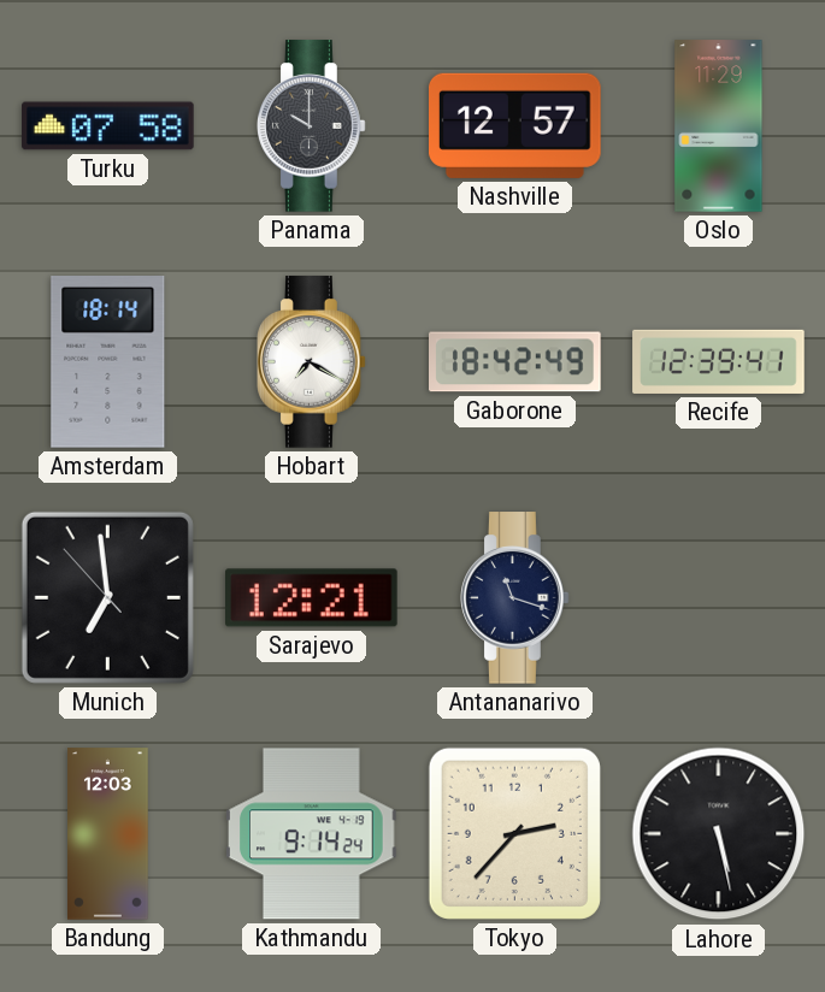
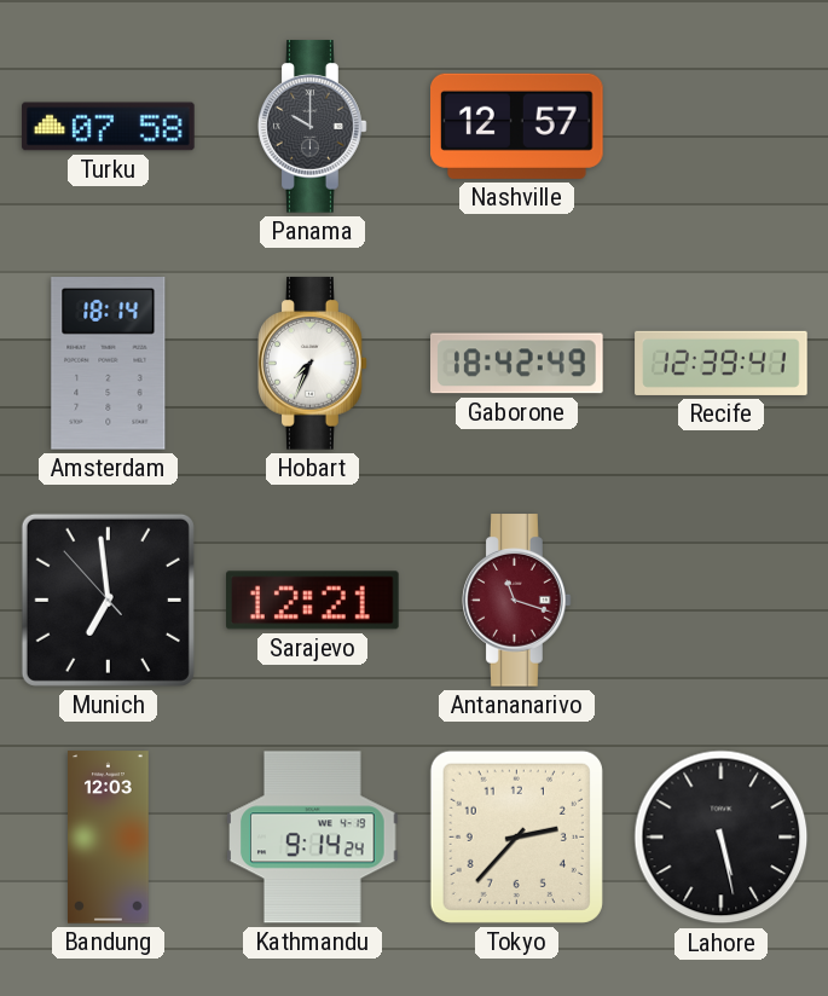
Oslo: 11:29 -> none
Hobart: 7:20 -> 7:34
Antananarivo dial: navy -> burgundy
